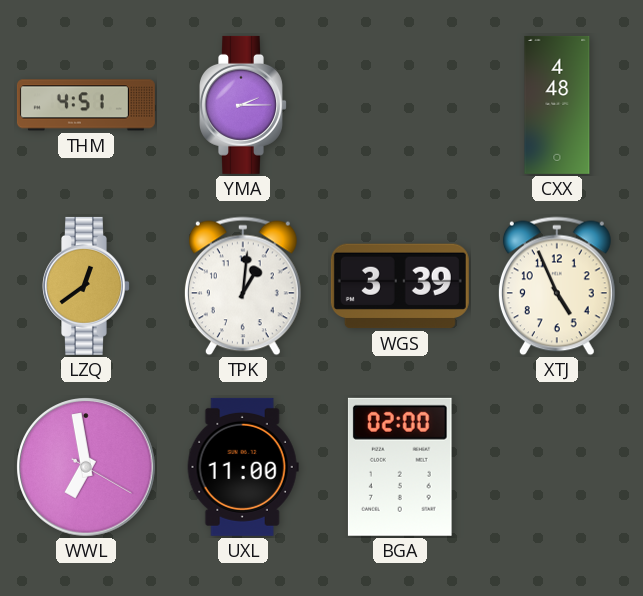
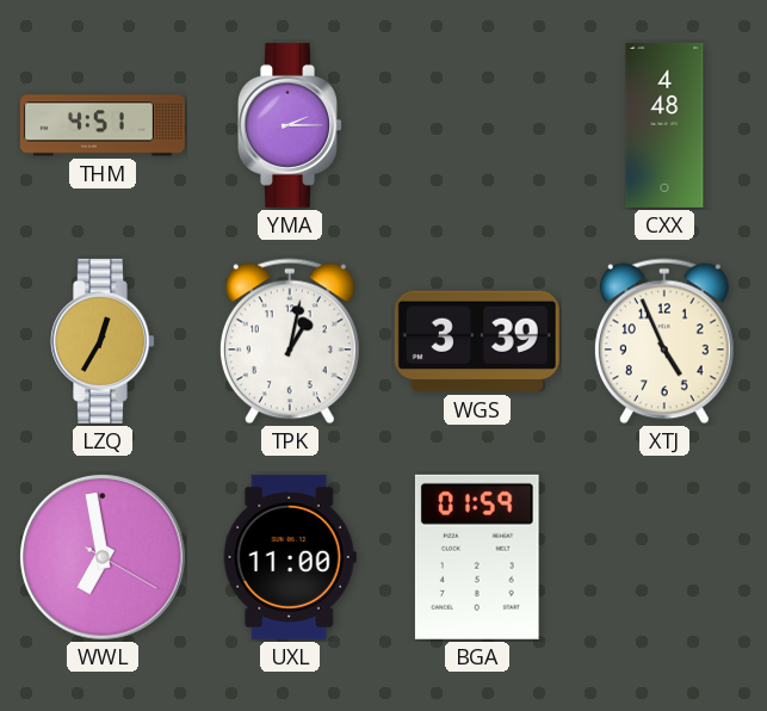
LZQ: 12:39 -> 12:35
TPK: 1:01 -> 1:02
BGA: 02:00 -> 01:59
